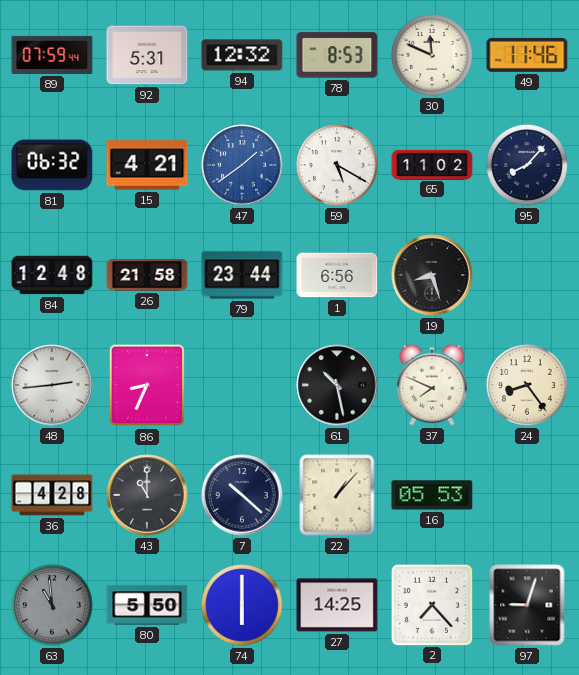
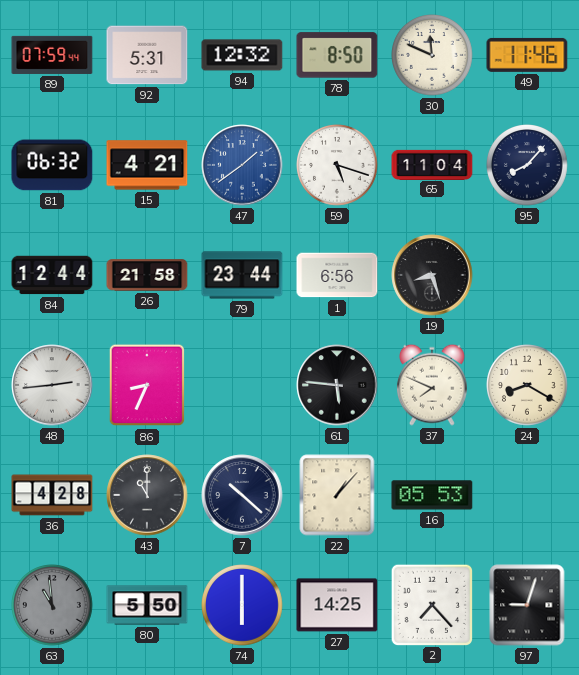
78: 8:53 -> 8:50
59: 5:20 -> 5:18
65: 11:02 -> 11:04
84: 12:48 -> 12:44
61: 10:28 -> 5:46
24: 8:24 -> 8:20
